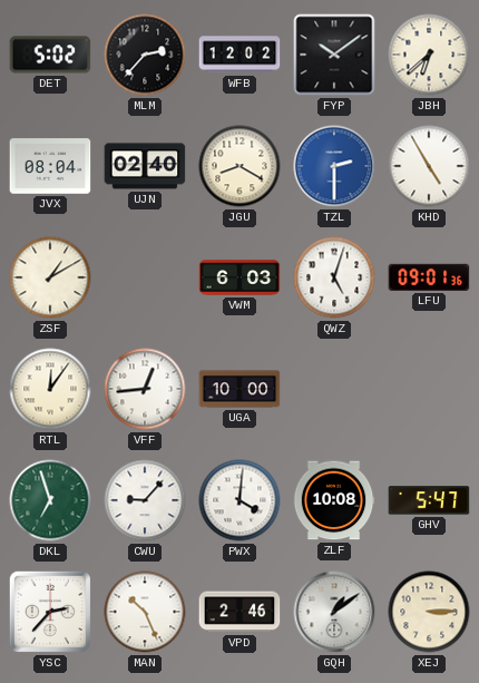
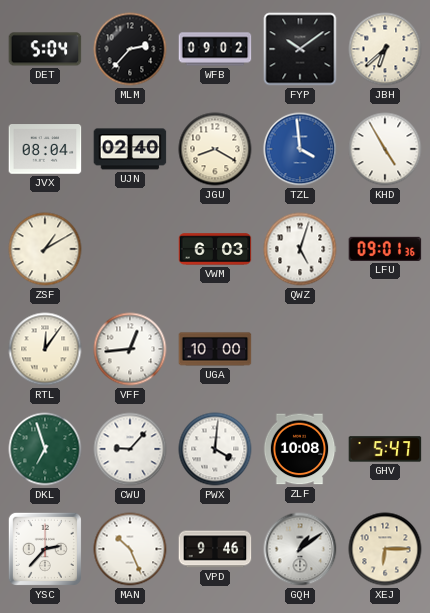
DET: 5:02 -> 5:04
WFB: 12:02 -> 09:02
TZL: 2:30 -> 3:59
VPD: 2:46 -> 9:46
XEJ: 3:15 -> 6:15
